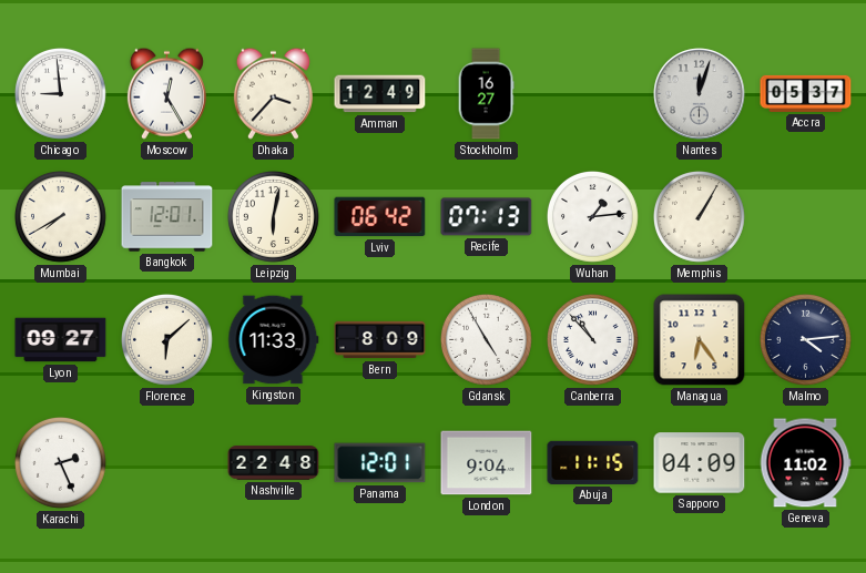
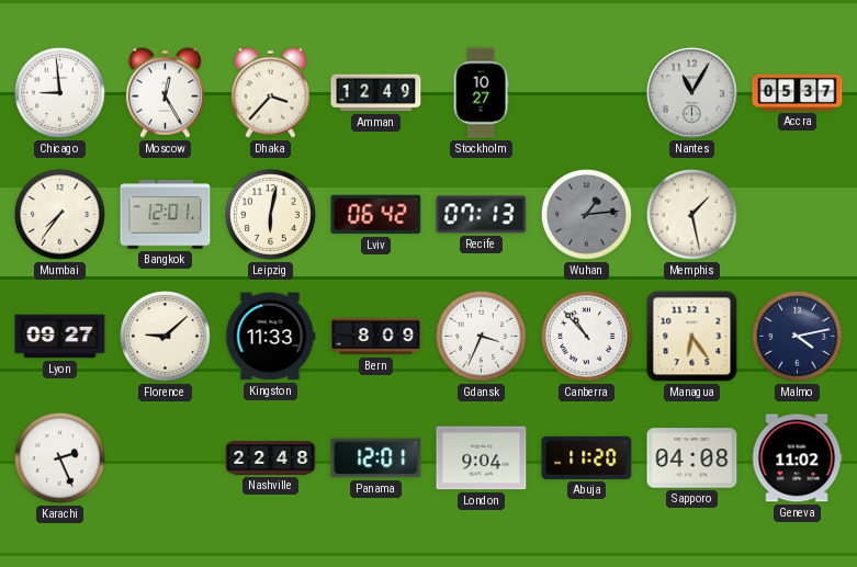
Stockholm: 16:27 -> 10:27
Nantes: 12:03 -> 11:05
Mumbai: 7:40 -> 7:36
Wuhan dial: white -> grey
Memphis: 1:05 -> 1:28
Florence: 6:08 -> 9:08
Gdansk: 4:55 -> 3:34
Malmo: 4:14 -> 4:13
Abuja: 11:15 -> 11:20
Sapporo: 04:09 -> 04:08
